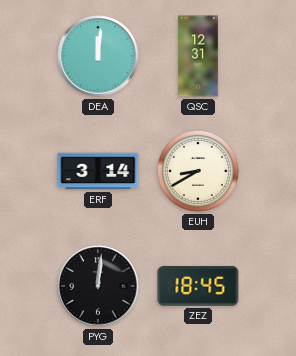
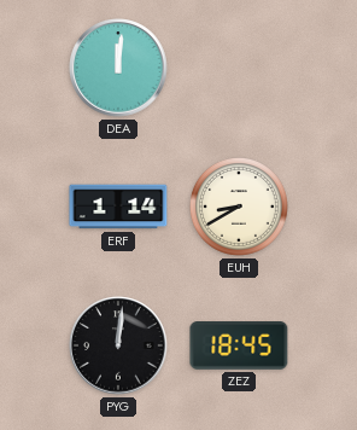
QSC: 12:31 -> none
ERF: 3:14 -> 1:14
